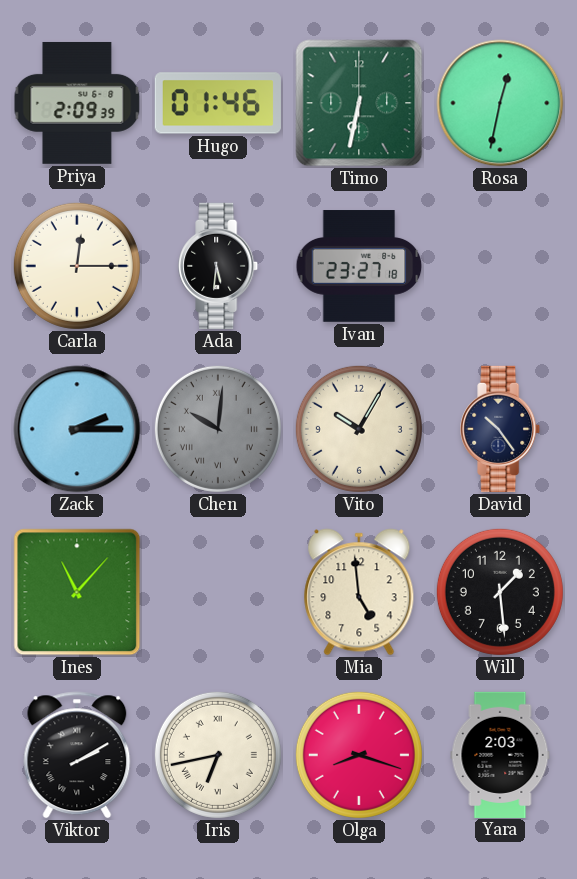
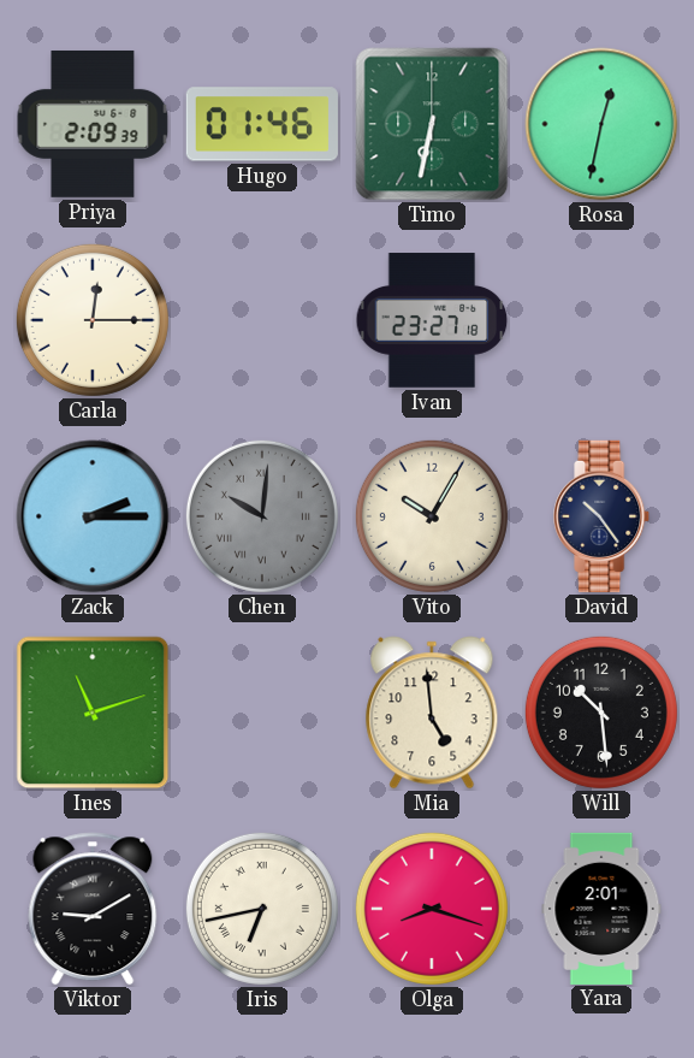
Ada: 5:31 -> none
Ines: 11:07 -> 11:12
Will: 1:29 -> 10:29
Viktor: 2:10 -> 9:10
Yara: 2:03 -> 2:01
